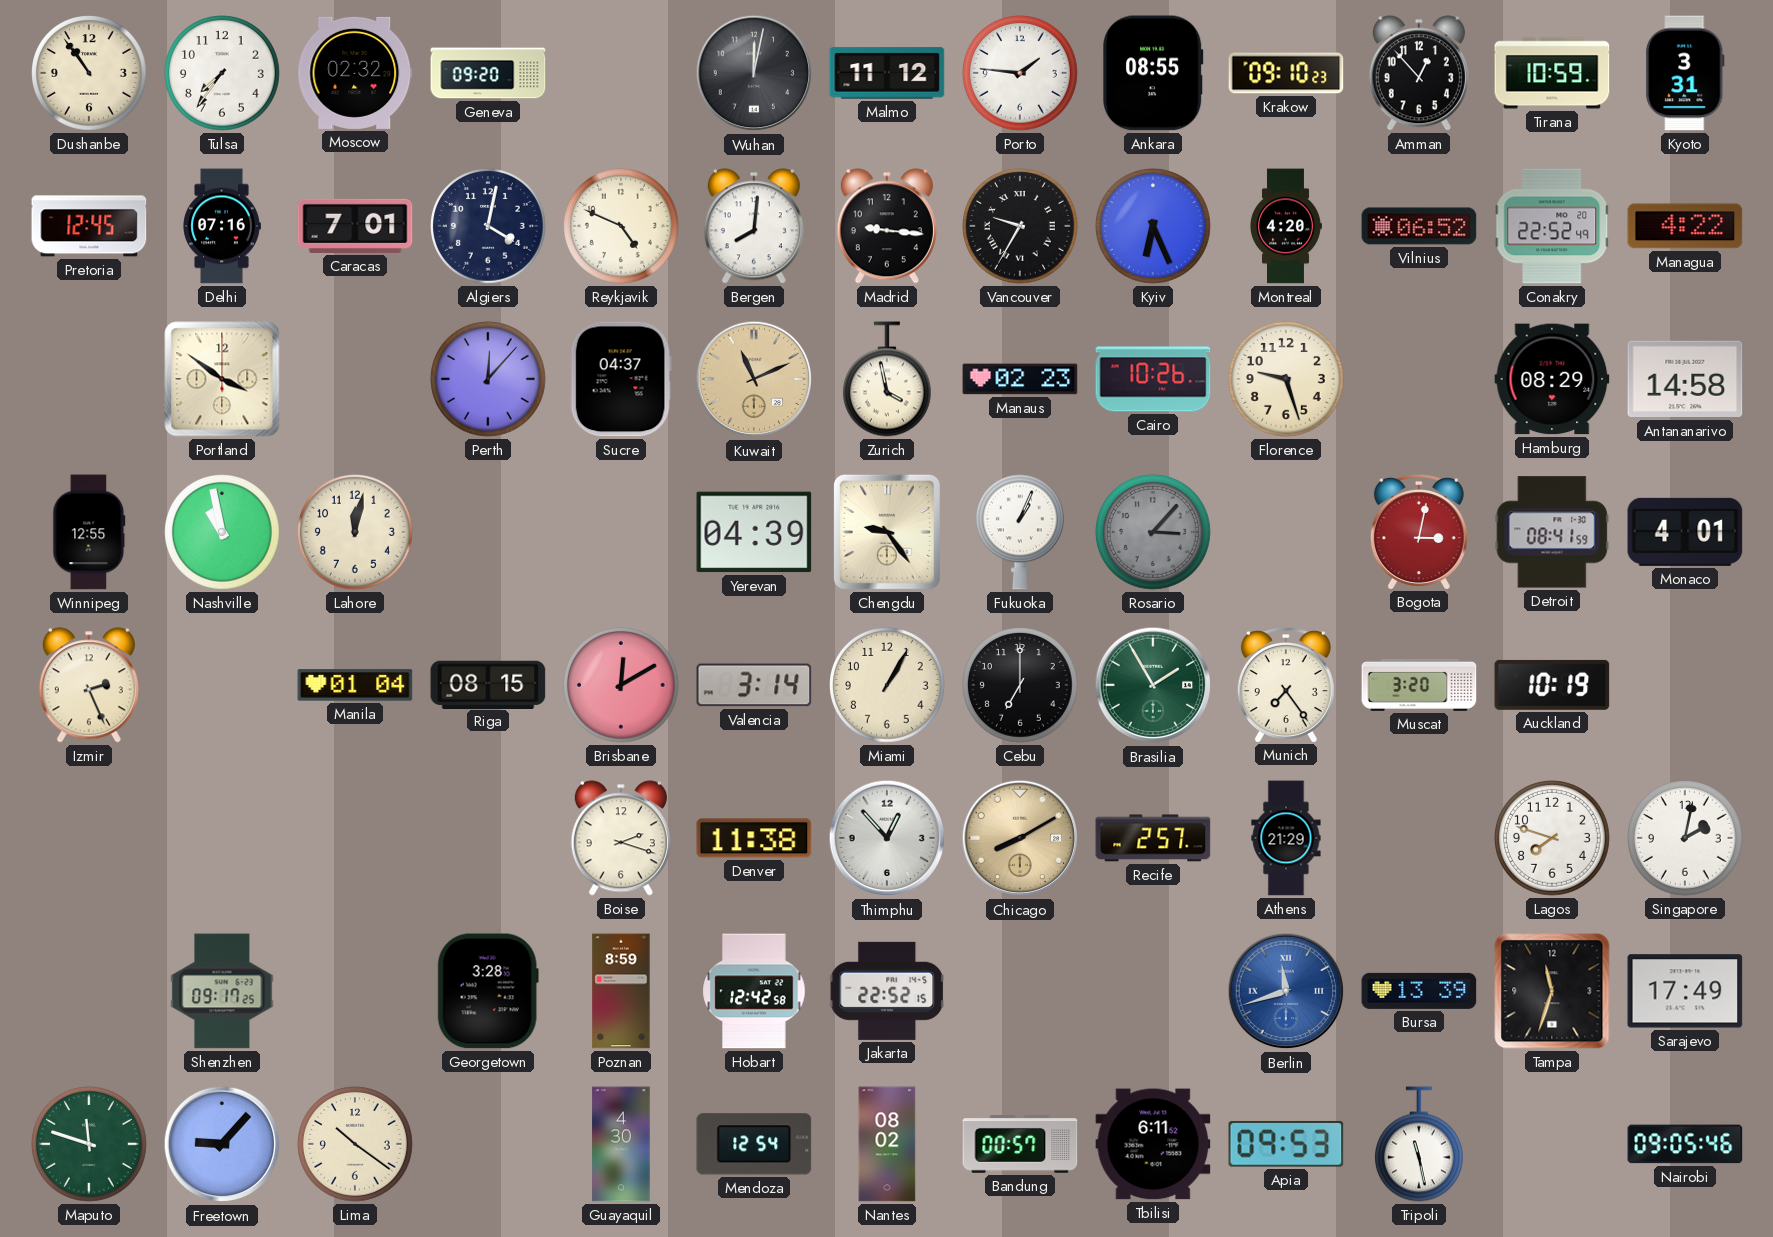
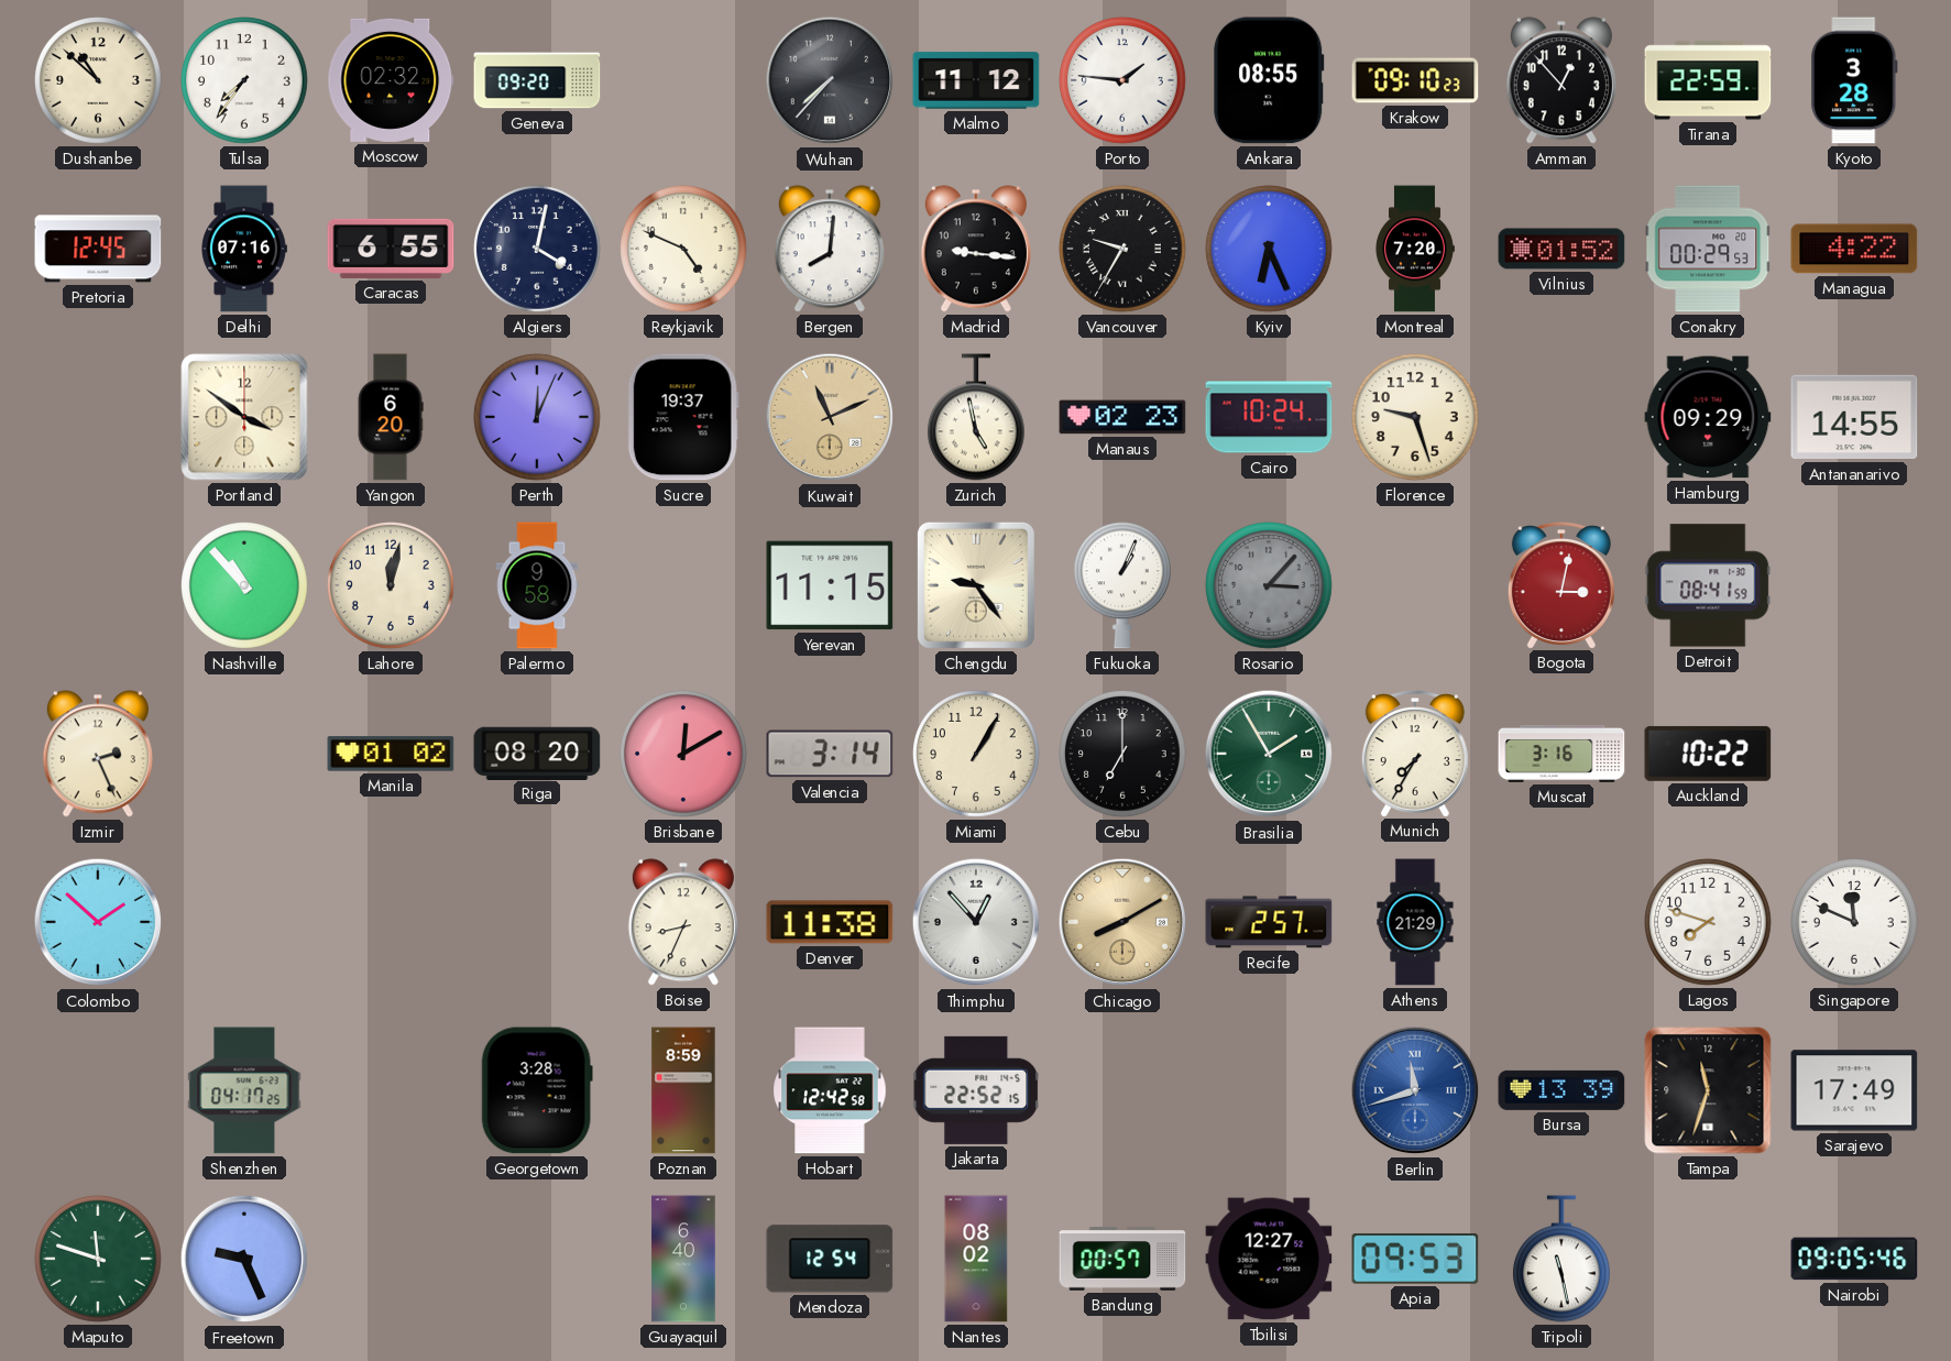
Dushanbe: 10:54 -> 10:52
Wuhan: 12:02 -> 7:37
Tirana: 10:59 -> 22:59
Kyoto: 3:31 -> 3:28
Caracas: 7:01 -> 6:55
Montreal: 4:20 -> 7:20
Vilnius: 06:52 -> 01:52
Conakry: 22:52 -> 00:29
Yangon: none -> 6:20
Perth: 12:07 -> 12:04
Sucre: 04:37 -> 19:37
Zurich: 3:58 -> 4:58
Cairo: 10:26 -> 10:24
Hamburg: 08:29 -> 09:29
Antananarivo: 14:58 -> 14:55
Winnipeg: 12:55 -> none
Nashville: 10:58 -> 10:53
Palermo: none -> 9:58
Yerevan: 04:39 -> 11:15
Monaco: 4:01 -> none
Manila: 01:04 -> 01:02
Riga: 08:15 -> 08:20
Munich: 7:24 -> 7:35
Muscat: 3:20 -> 3:16
Auckland: 10:19 -> 10:22
Colombo: none -> 1:52
Boise: 2:18 -> 8:34
Singapore: 2:02 -> 11:49
Shenzhen: 09:17 -> 04:17
Freetown: 9:07 -> 9:26
Lima: 10:21 -> none
Guayaquil: 4:30 -> 6:40
Tbilisi: 6:11 -> 12:27
